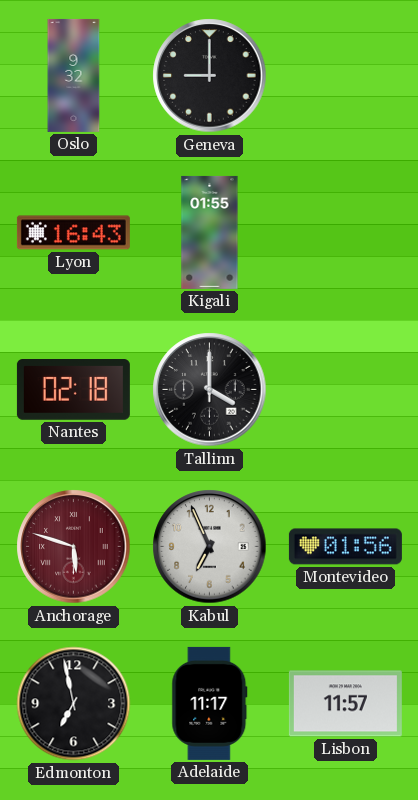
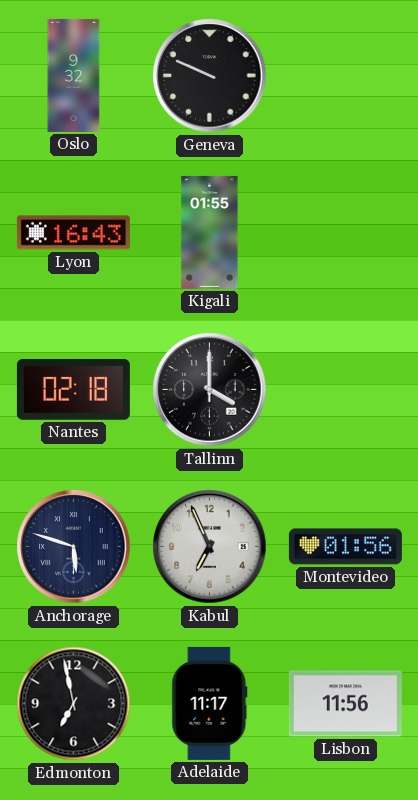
Geneva: 9:00 -> 9:49
Anchorage dial: burgundy -> navy
Lisbon: 11:57 -> 11:56
